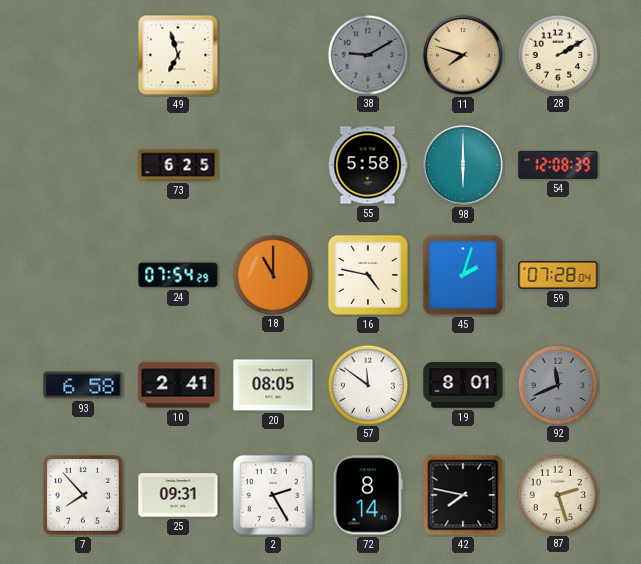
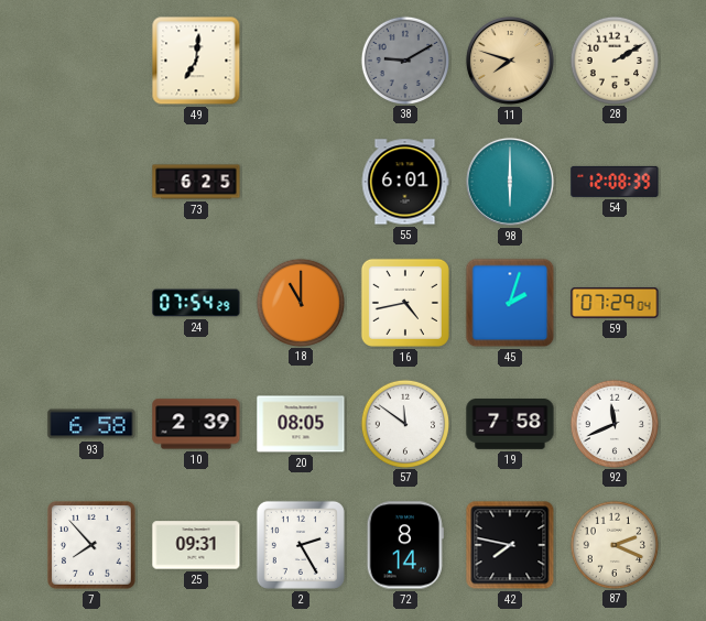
49: 6:57 -> 7:01
55: 5:58 -> 6:01
16: 4:47 -> 4:43
59: 07:28 -> 07:29
10: 2:41 -> 2:39
19: 8:01 -> 7:58
92 dial: grey -> white
87: 2:27 -> 2:19
